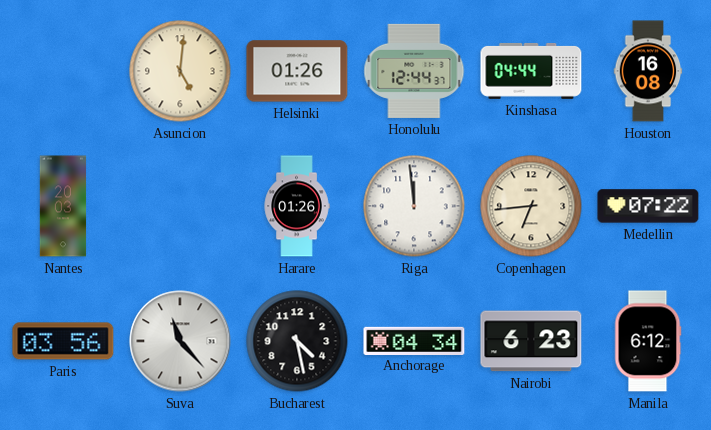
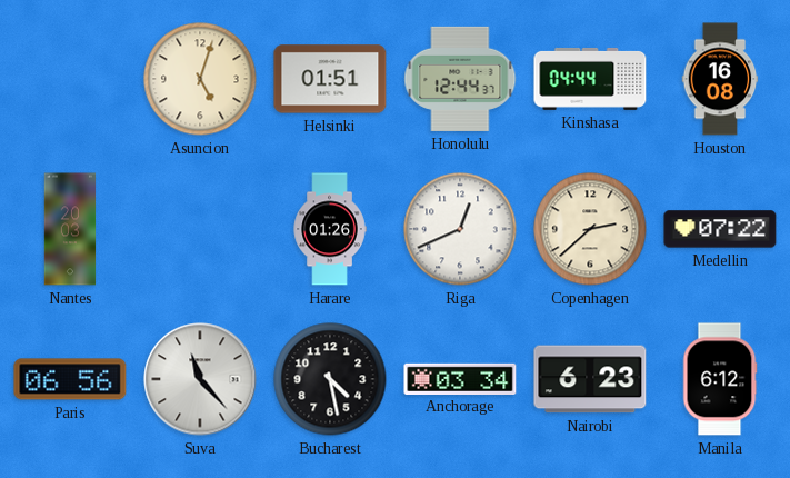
Asuncion: 5:01 -> 5:03
Helsinki: 01:26 -> 01:51
Riga: 11:59 -> 12:41
Copenhagen: 6:44 -> 2:38
Paris: 03:56 -> 06:56
Anchorage: 04:34 -> 03:34
